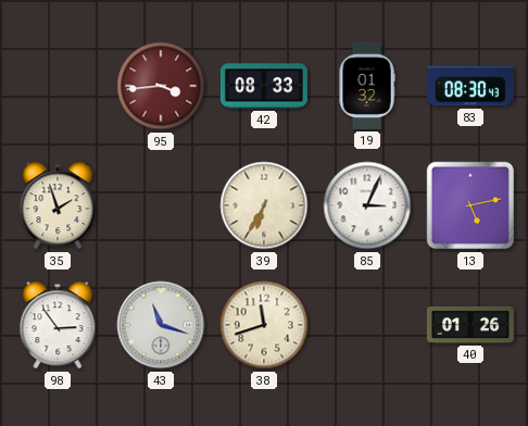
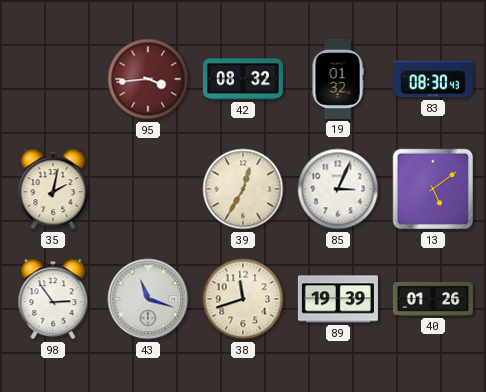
42: 08:33 -> 08:32
35: 1:57 -> 2:02
39: 6:35 -> 12:35
13: 5:13 -> 5:09
89: none -> 19:39
